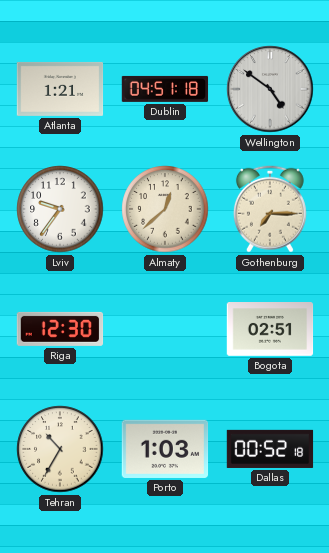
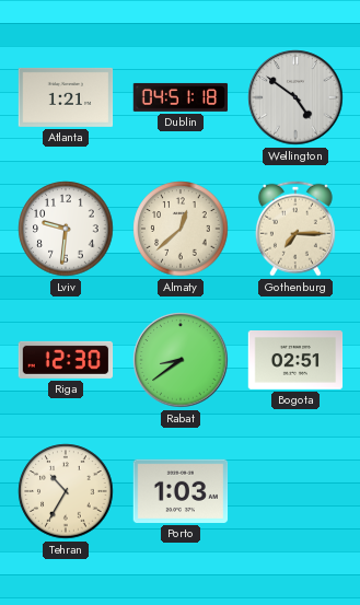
Lviv: 9:36 -> 9:31
Rabat: none -> 8:39
Dallas: 00:52 -> none
